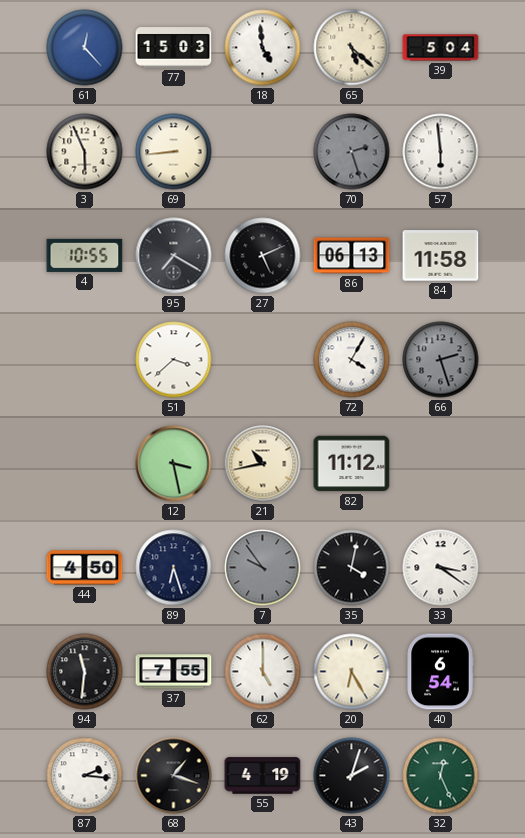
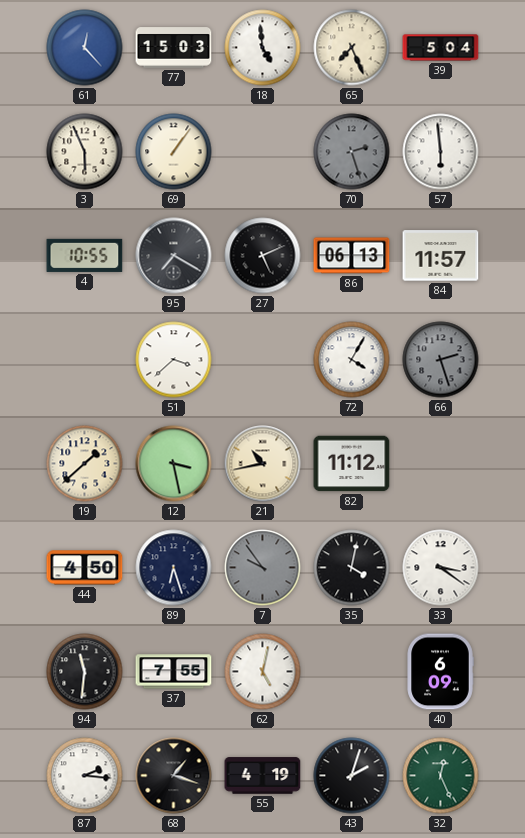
65: 5:22 -> 7:26
69: 8:44 -> 1:06
84: 11:58 -> 11:57
19: none -> 1:38
62: 5:00 -> 5:02
20: 6:25 -> none
40: 6:54 -> 6:09
